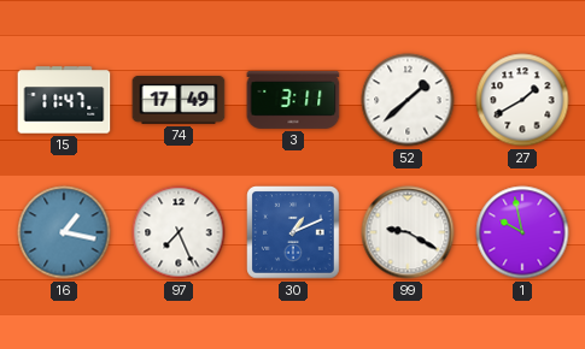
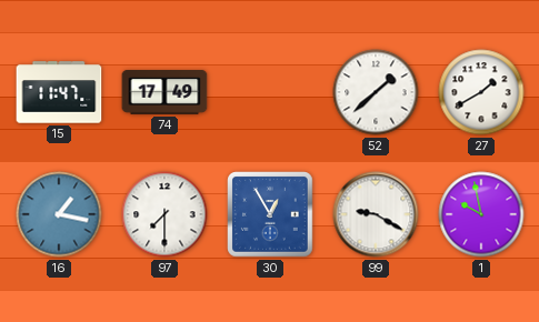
3: 3:11 -> none
97: 7:26 -> 7:30
30: 1:11 -> 12:55
